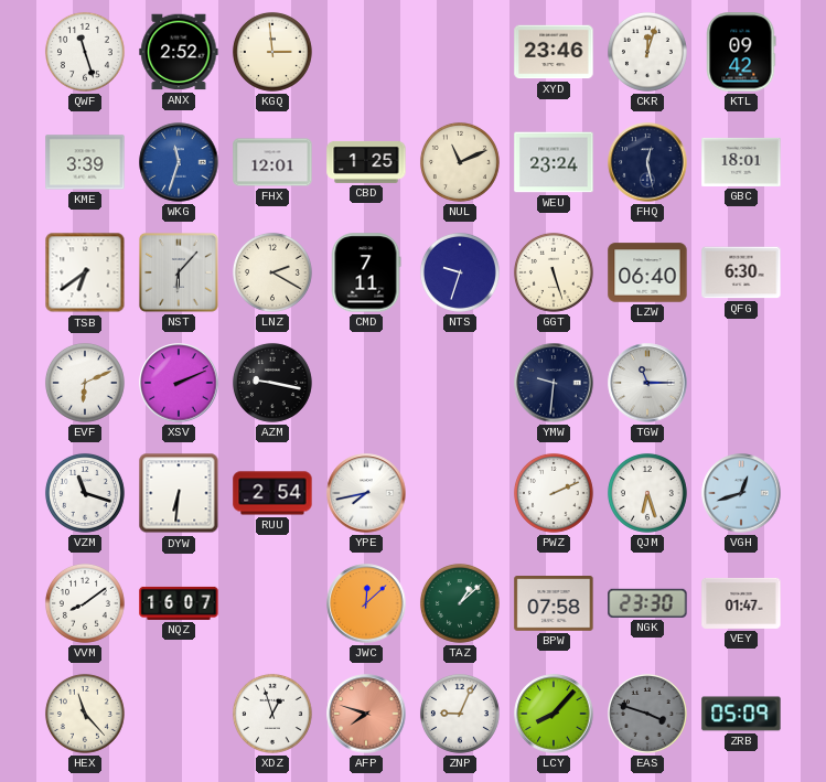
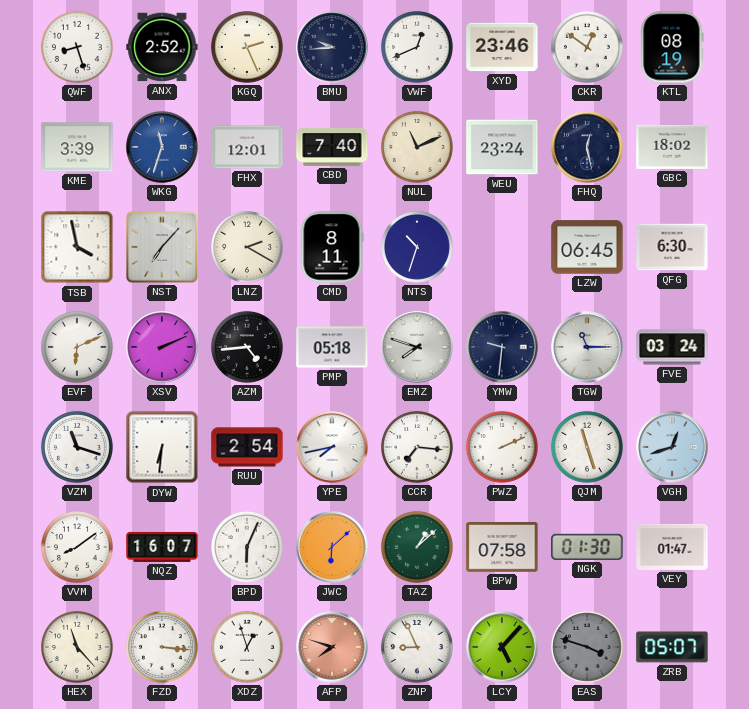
QWF: 11:27 -> 8:27
KGQ: 2:59 -> 2:26
BMU: none -> 9:44
VWF: none -> 12:41
CKR: 12:03 -> 12:51
KTL: 09:42 -> 08:19
CBD: 1:25 -> 7:40
GBC: 18:01 -> 18:02
TSB: 6:39 -> 3:58
NST: 6:07 -> 7:07
CMD: 7:11 -> 8:11
NTS: 9:33 -> 10:33
GGT: 5:27 -> none
LZW: 06:40 -> 06:45
AZM: 9:17 -> 4:44
PMP: none -> 05:18
EMZ: none -> 7:48
FVE: none -> 03:24
CCR: none -> 7:16
QJM: 6:27 -> 11:27
BPD: none -> 6:04
JWC: 12:08 -> 6:08
NGK: 23:30 -> 01:30
FZD: none -> 3:16
ZNP: 9:04 -> 8:56
LCY: 8:07 -> 5:07
ZRB: 05:09 -> 05:07
